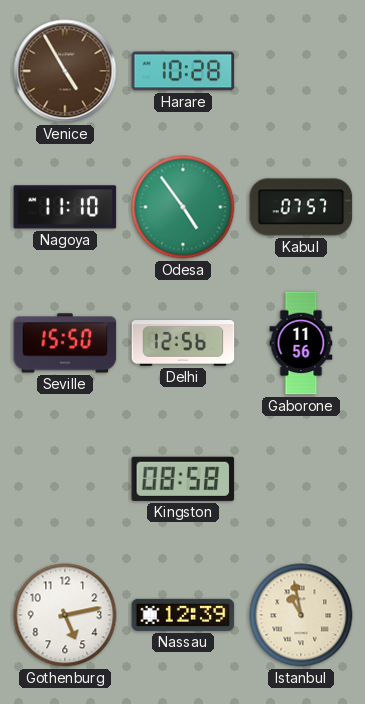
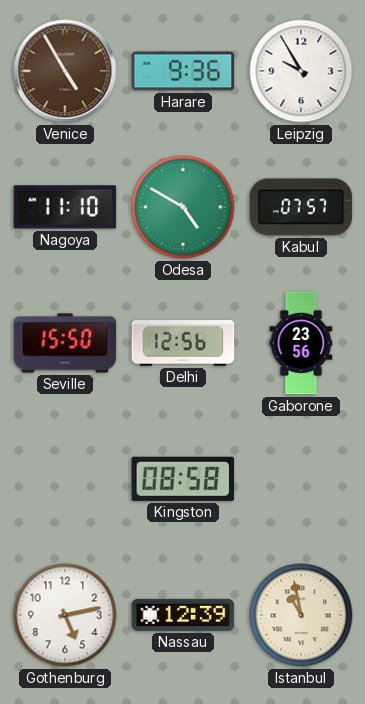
Harare: 10:28 -> 9:36
Leipzig: none -> 9:55
Odesa: 4:54 -> 4:50
Gaborone: 11:56 -> 23:56
